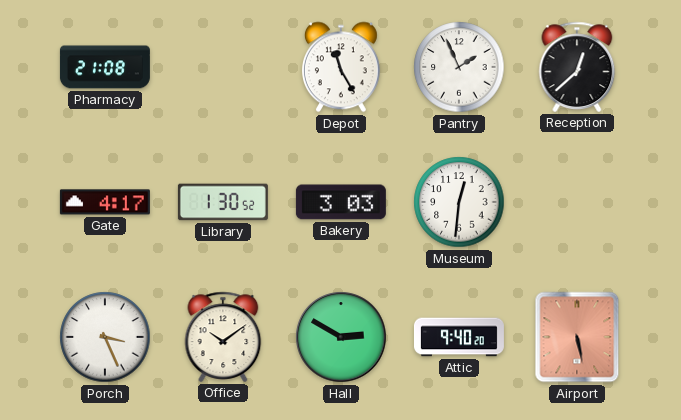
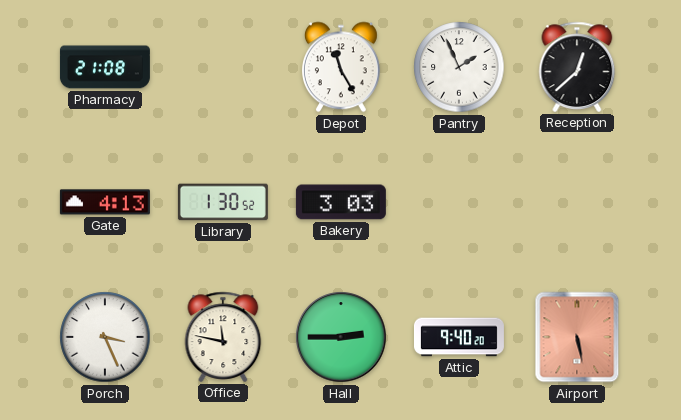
Gate: 4:17 -> 4:13
Museum: 12:31 -> none
Office: 10:09 -> 11:47
Hall: 2:50 -> 2:45
